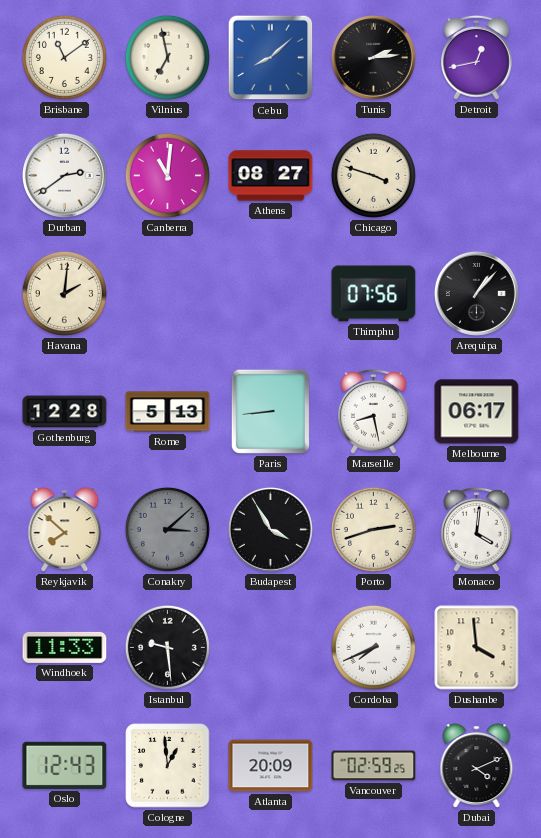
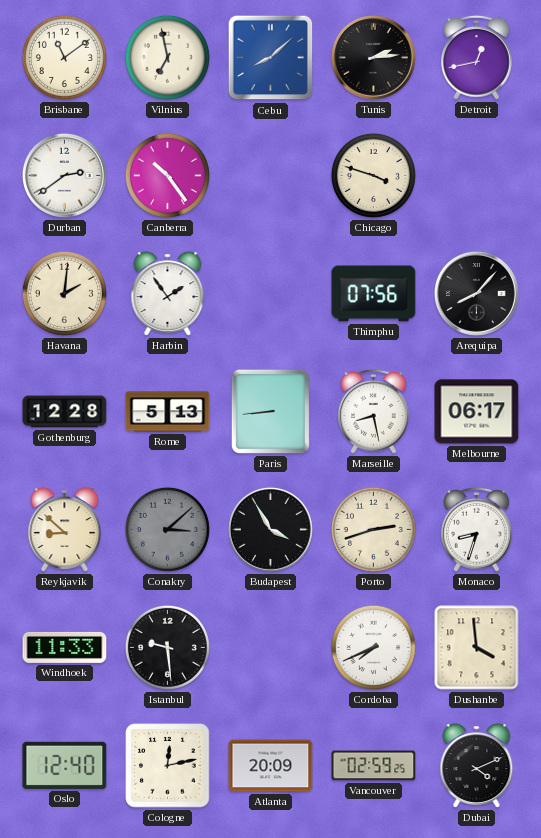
Canberra: 11:01 -> 10:24
Athens: 08:27 -> none
Harbin: none -> 1:54
Arequipa: 1:07 -> 8:07
Reykjavik: 7:52 -> 8:52
Monaco: 4:01 -> 8:33
Oslo: 12:43 -> 12:40
Cologne: 12:59 -> 12:13
